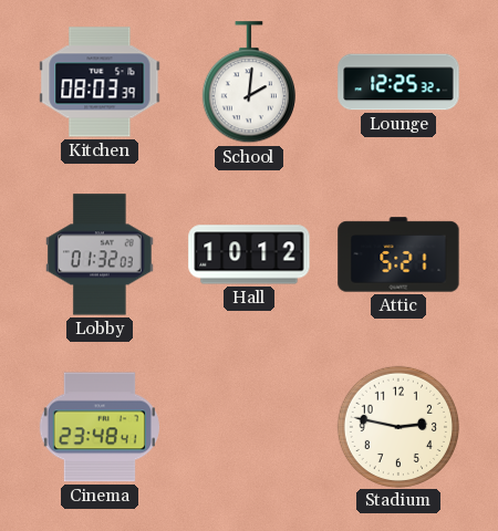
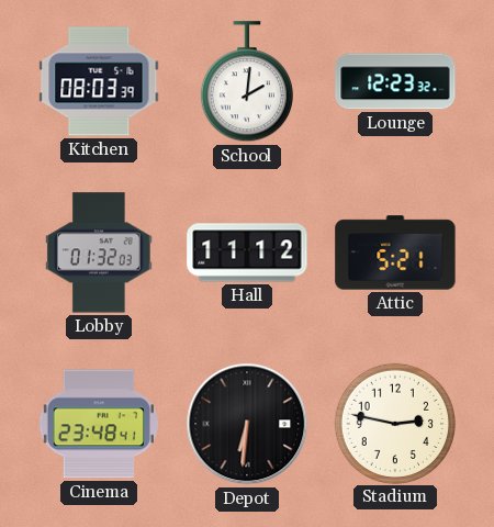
Lounge: 12:25 -> 12:23
Hall: 10:12 -> 11:12
Depot: none -> 6:31
